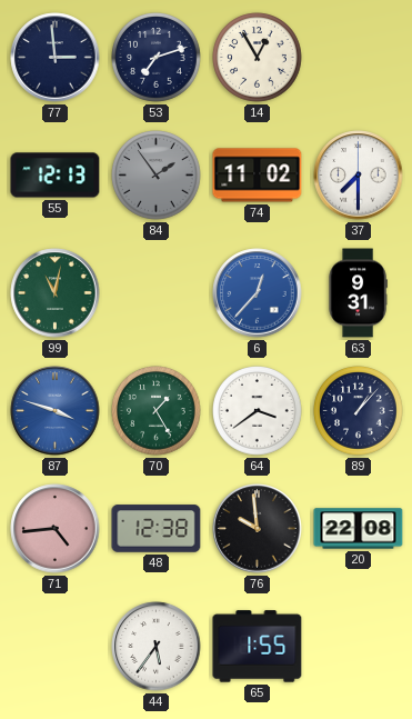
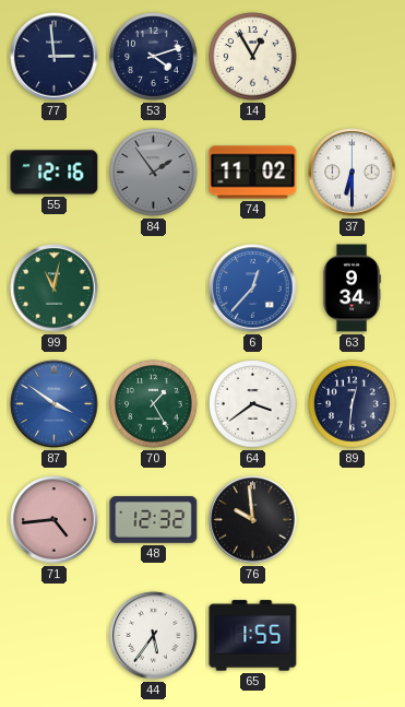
53: 7:12 -> 4:12
55: 12:13 -> 12:16
37: 7:30 -> 6:30
63: 9:31 -> 9:34
87: 3:48 -> 3:51
89: 1:07 -> 12:31
48: 12:38 -> 12:32
20: 22:08 -> none
